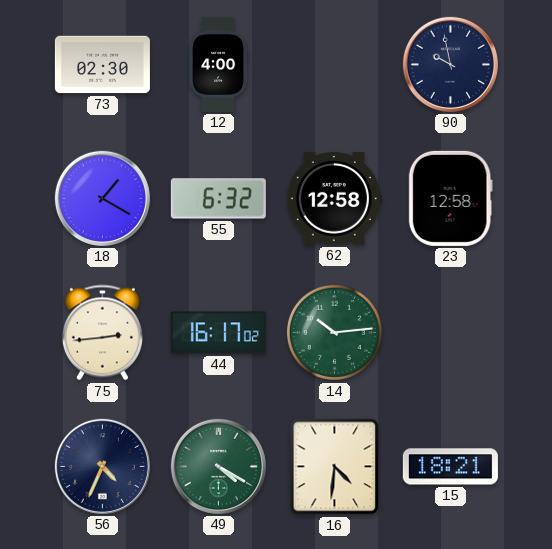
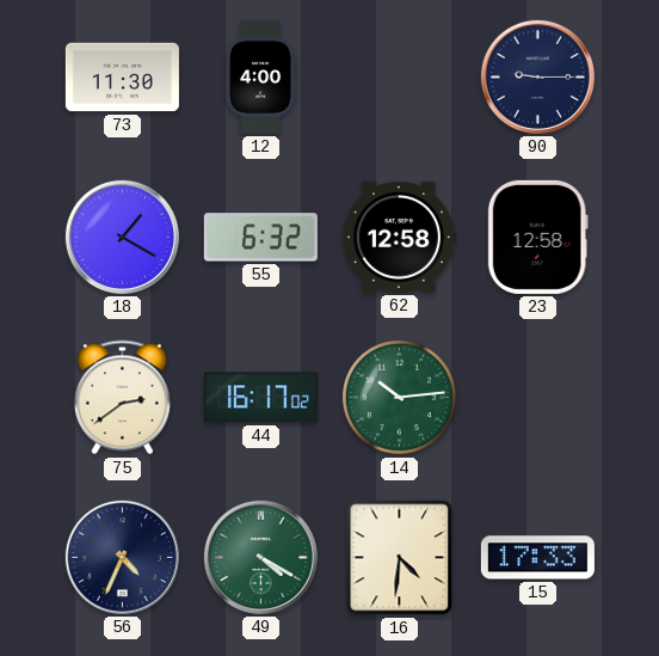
73: 02:30 -> 11:30
90: 9:58 -> 9:15
75: 2:44 -> 2:39
15: 18:21 -> 17:33
